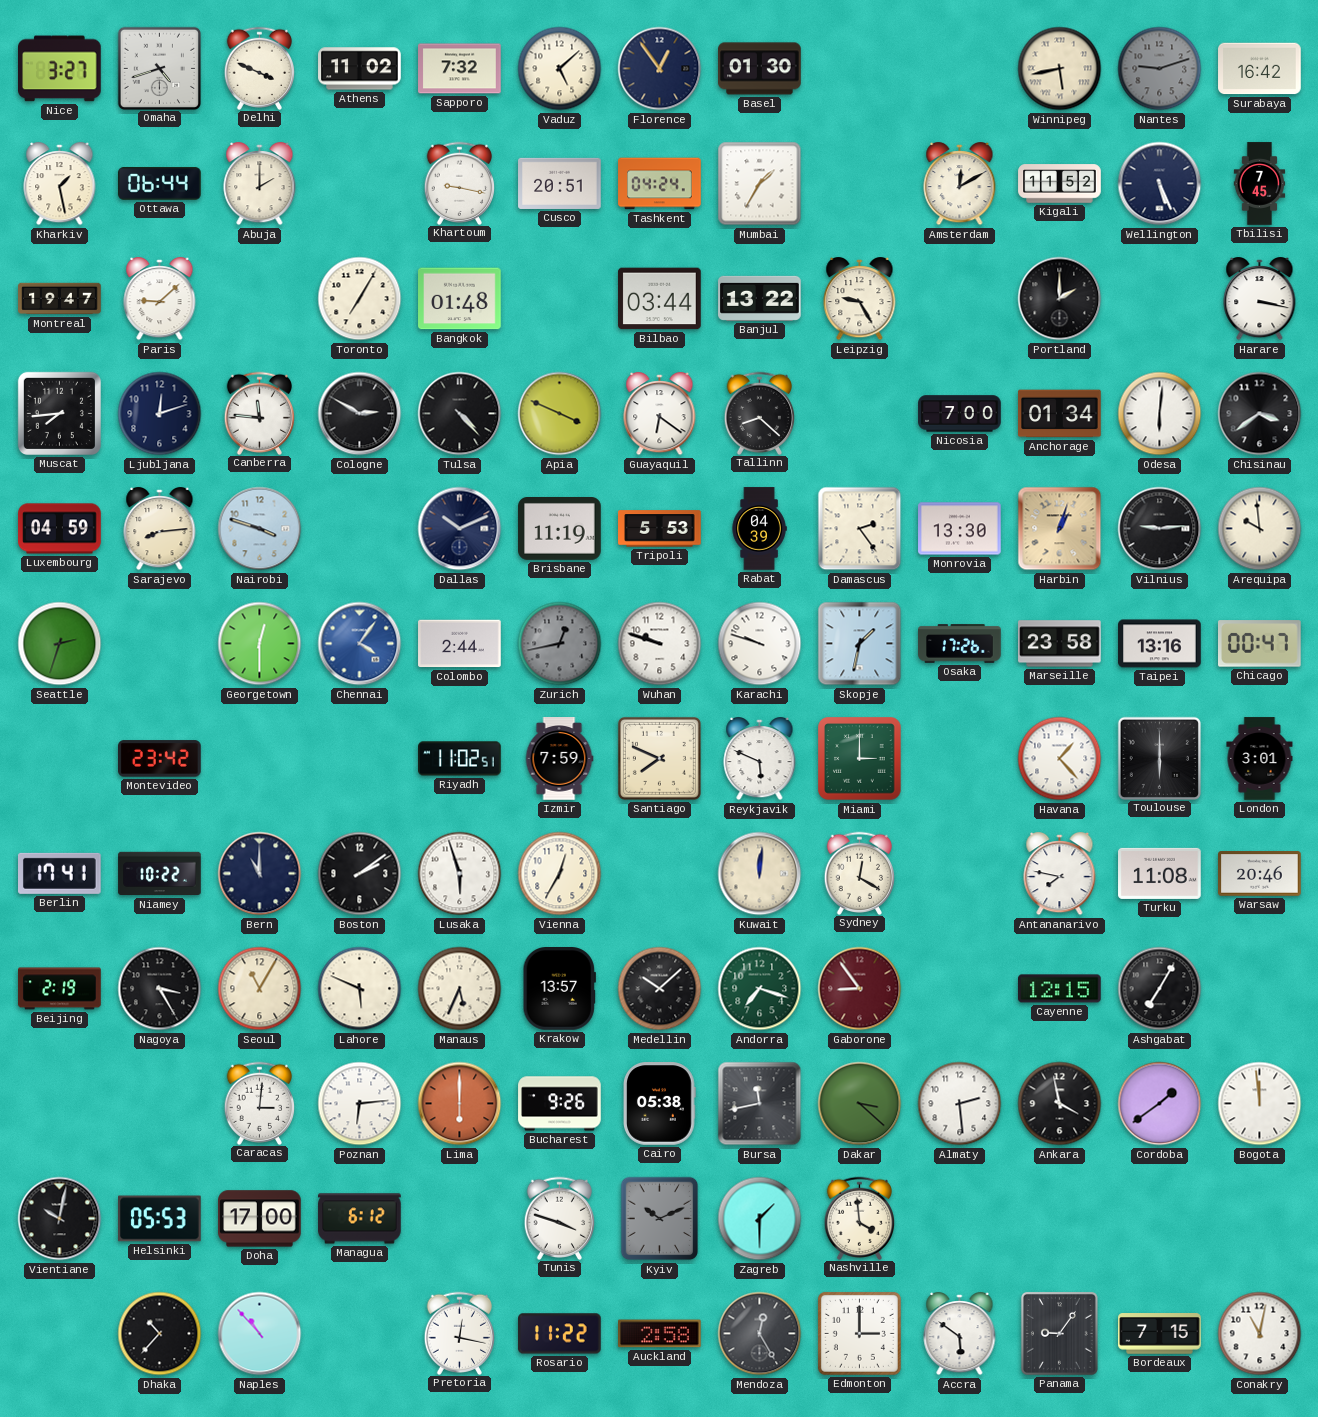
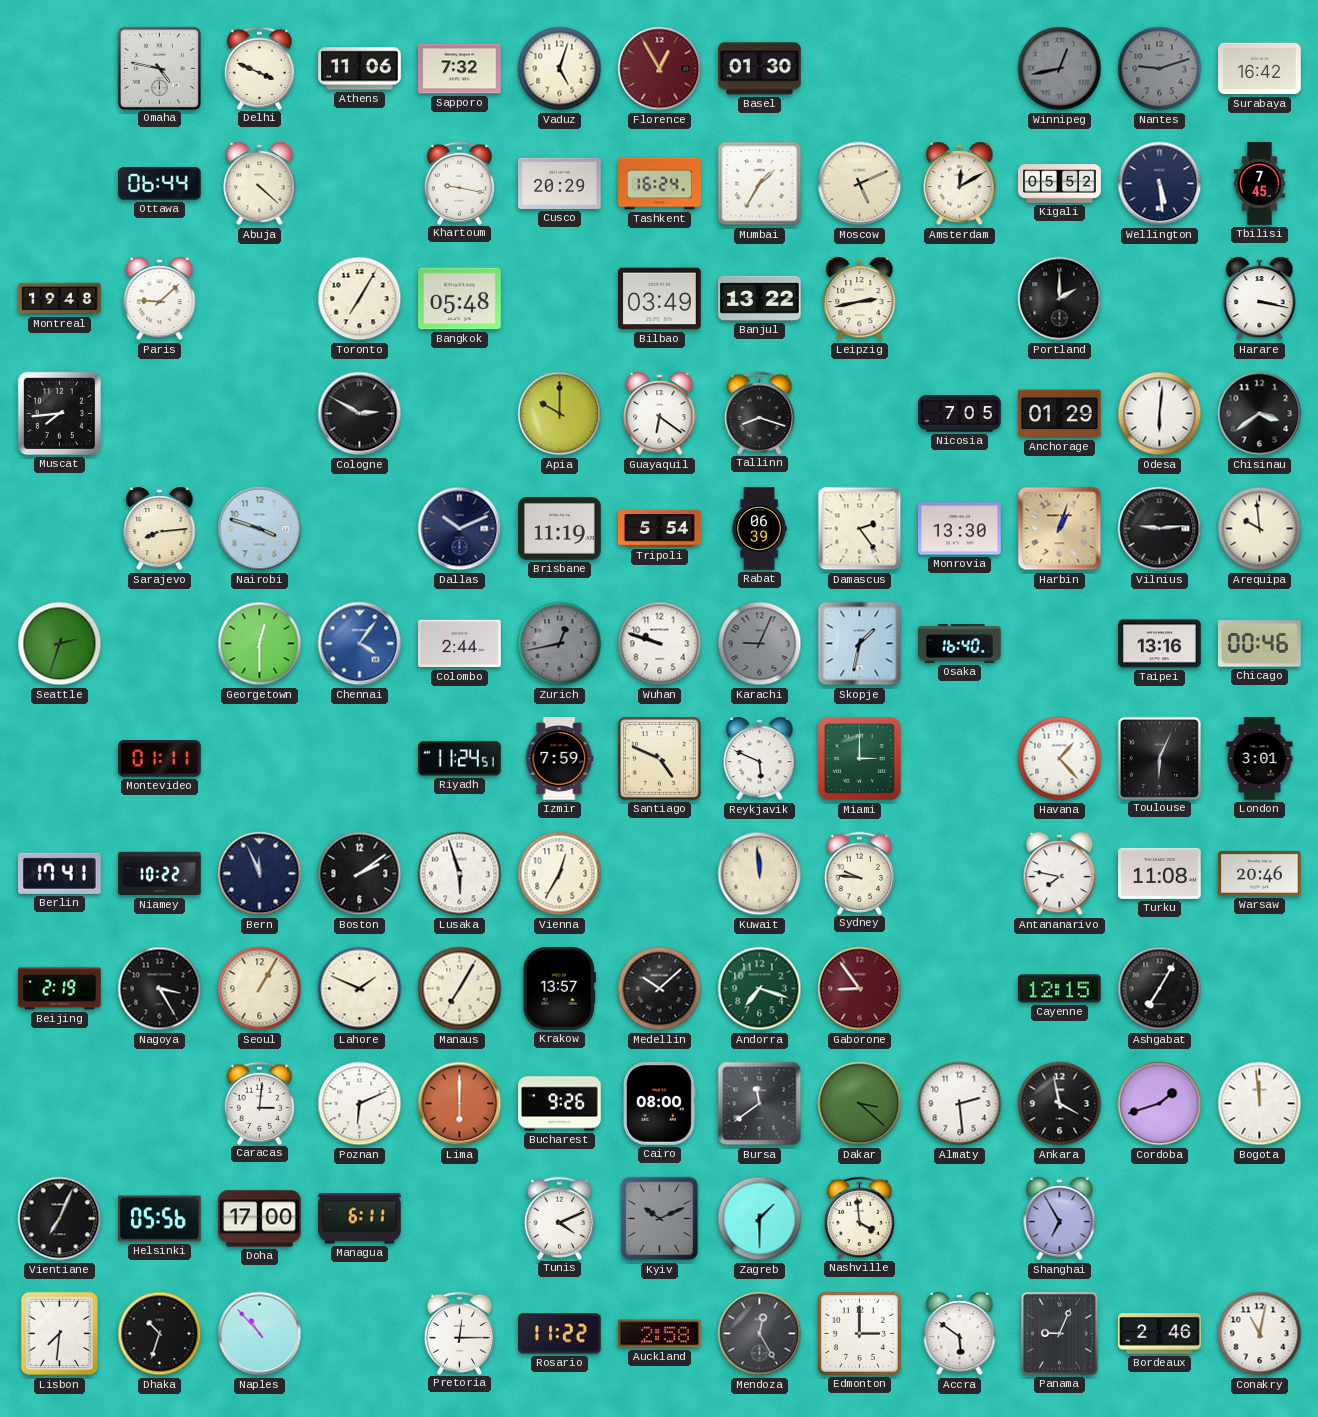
Nice: 3:27 -> none
Omaha: 4:42 -> 4:47
Athens: 11:02 -> 11:06
Vaduz: 5:08 -> 5:03
Florence: 12:54 -> 12:55
Florence dial: navy -> burgundy
Winnipeg: 5:43 -> 12:43
Winnipeg dial: cream -> grey
Kharkiv: 1:28 -> none
Abuja: 2:00 -> 4:22
Cusco: 20:51 -> 20:29
Tashkent: 04:24 -> 16:24
Moscow: none -> 5:11
Kigali: 11:52 -> 05:52
Wellington: 5:26 -> 5:29
Montreal: 19:47 -> 19:48
Bangkok: 01:48 -> 05:48
Bilbao: 03:44 -> 03:49
Leipzig: 9:25 -> 2:43
Ljubljana: 12:12 -> none
Canberra: 11:46 -> none
Tulsa: 4:23 -> none
Apia: 3:49 -> 10:00
Tallinn: 8:22 -> 8:18
Nicosia: 7:00 -> 7:05
Anchorage: 01:34 -> 01:29
Luxembourg: 04:59 -> none
Tripoli: 5:53 -> 5:54
Rabat: 04:39 -> 06:39
Karachi: 9:48 -> 9:04
Karachi dial: white -> grey
Osaka: 17:26 -> 16:40
Marseille: 23:58 -> none
Chicago: 00:47 -> 00:46
Montevideo: 23:42 -> 01:11
Riyadh: 11:02 -> 11:24
Santiago: 7:49 -> 4:49
Toulouse: 6:00 -> 6:04
Bern: 11:00 -> 11:56
Kuwait: 12:01 -> 11:59
Sydney: 12:20 -> 9:46
Seoul: 11:05 -> 1:05
Lahore: 5:49 -> 1:49
Manaus: 5:34 -> 7:05
Poznan: 6:14 -> 6:11
Cairo: 05:38 -> 08:00
Bursa: 11:43 -> 11:39
Cordoba: 1:39 -> 1:42
Vientiane: 10:02 -> 7:04
Helsinki: 05:53 -> 05:56
Managua: 6:12 -> 6:11
Tunis: 3:48 -> 4:11
Shanghai: none -> 6:55
Lisbon: none -> 7:31
Dhaka: 10:37 -> 10:33
Pretoria: 12:17 -> 12:15
Panama: 9:06 -> 9:04
Bordeaux: 7:15 -> 2:46
